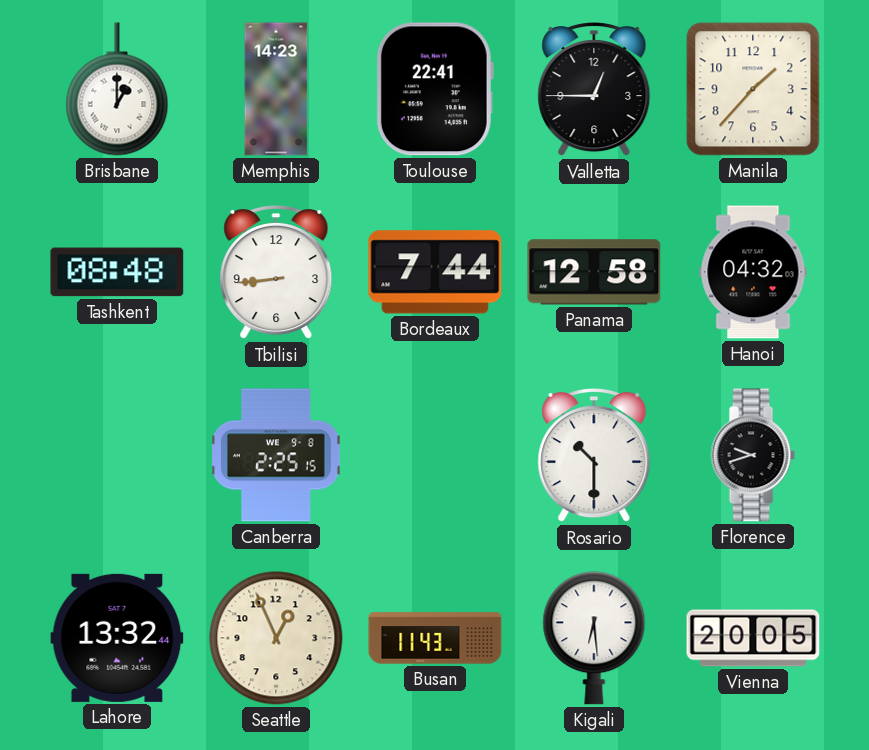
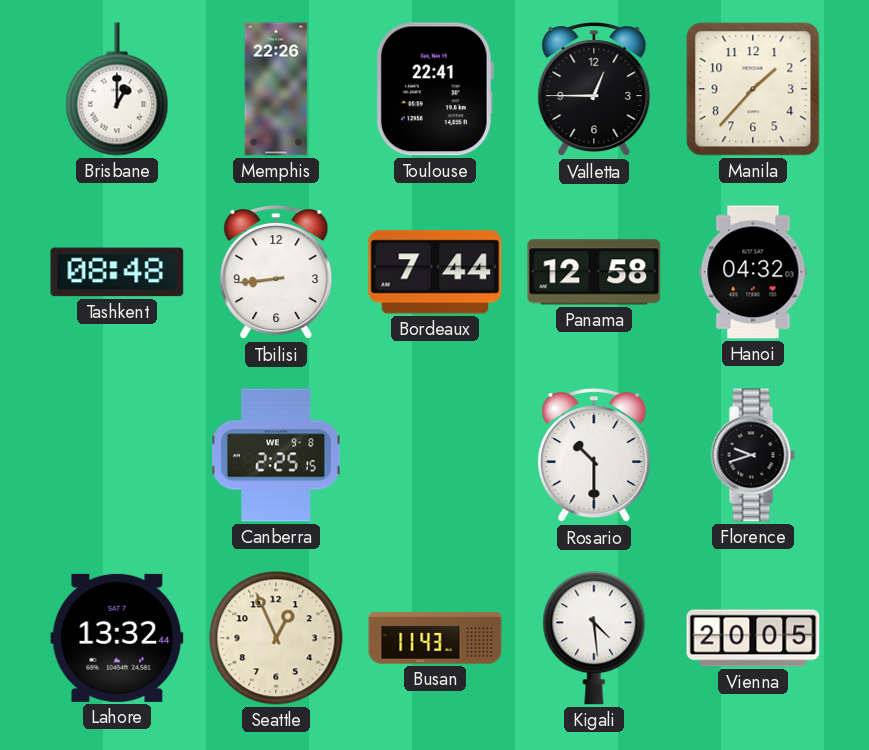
Memphis: 14:23 -> 22:26
Kigali: 6:29 -> 4:29
